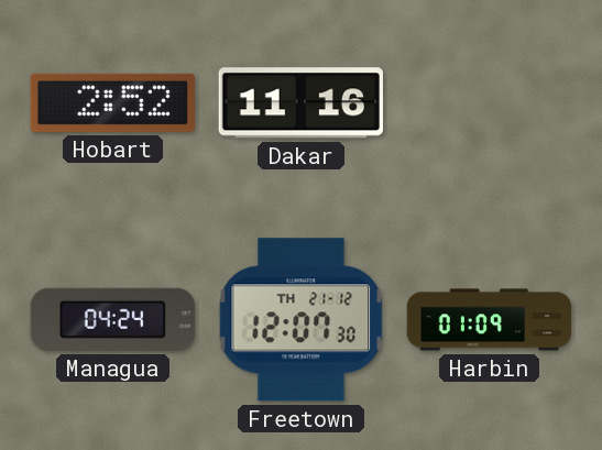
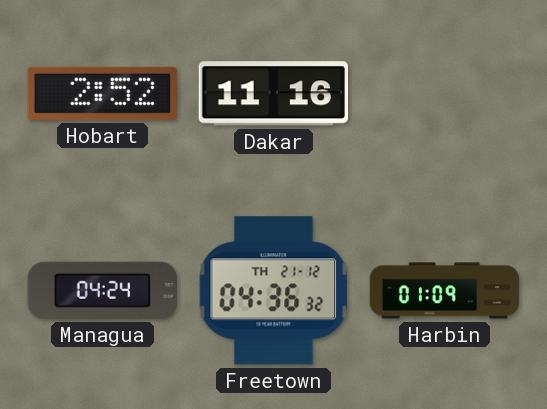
Freetown: 12:07 -> 04:36
